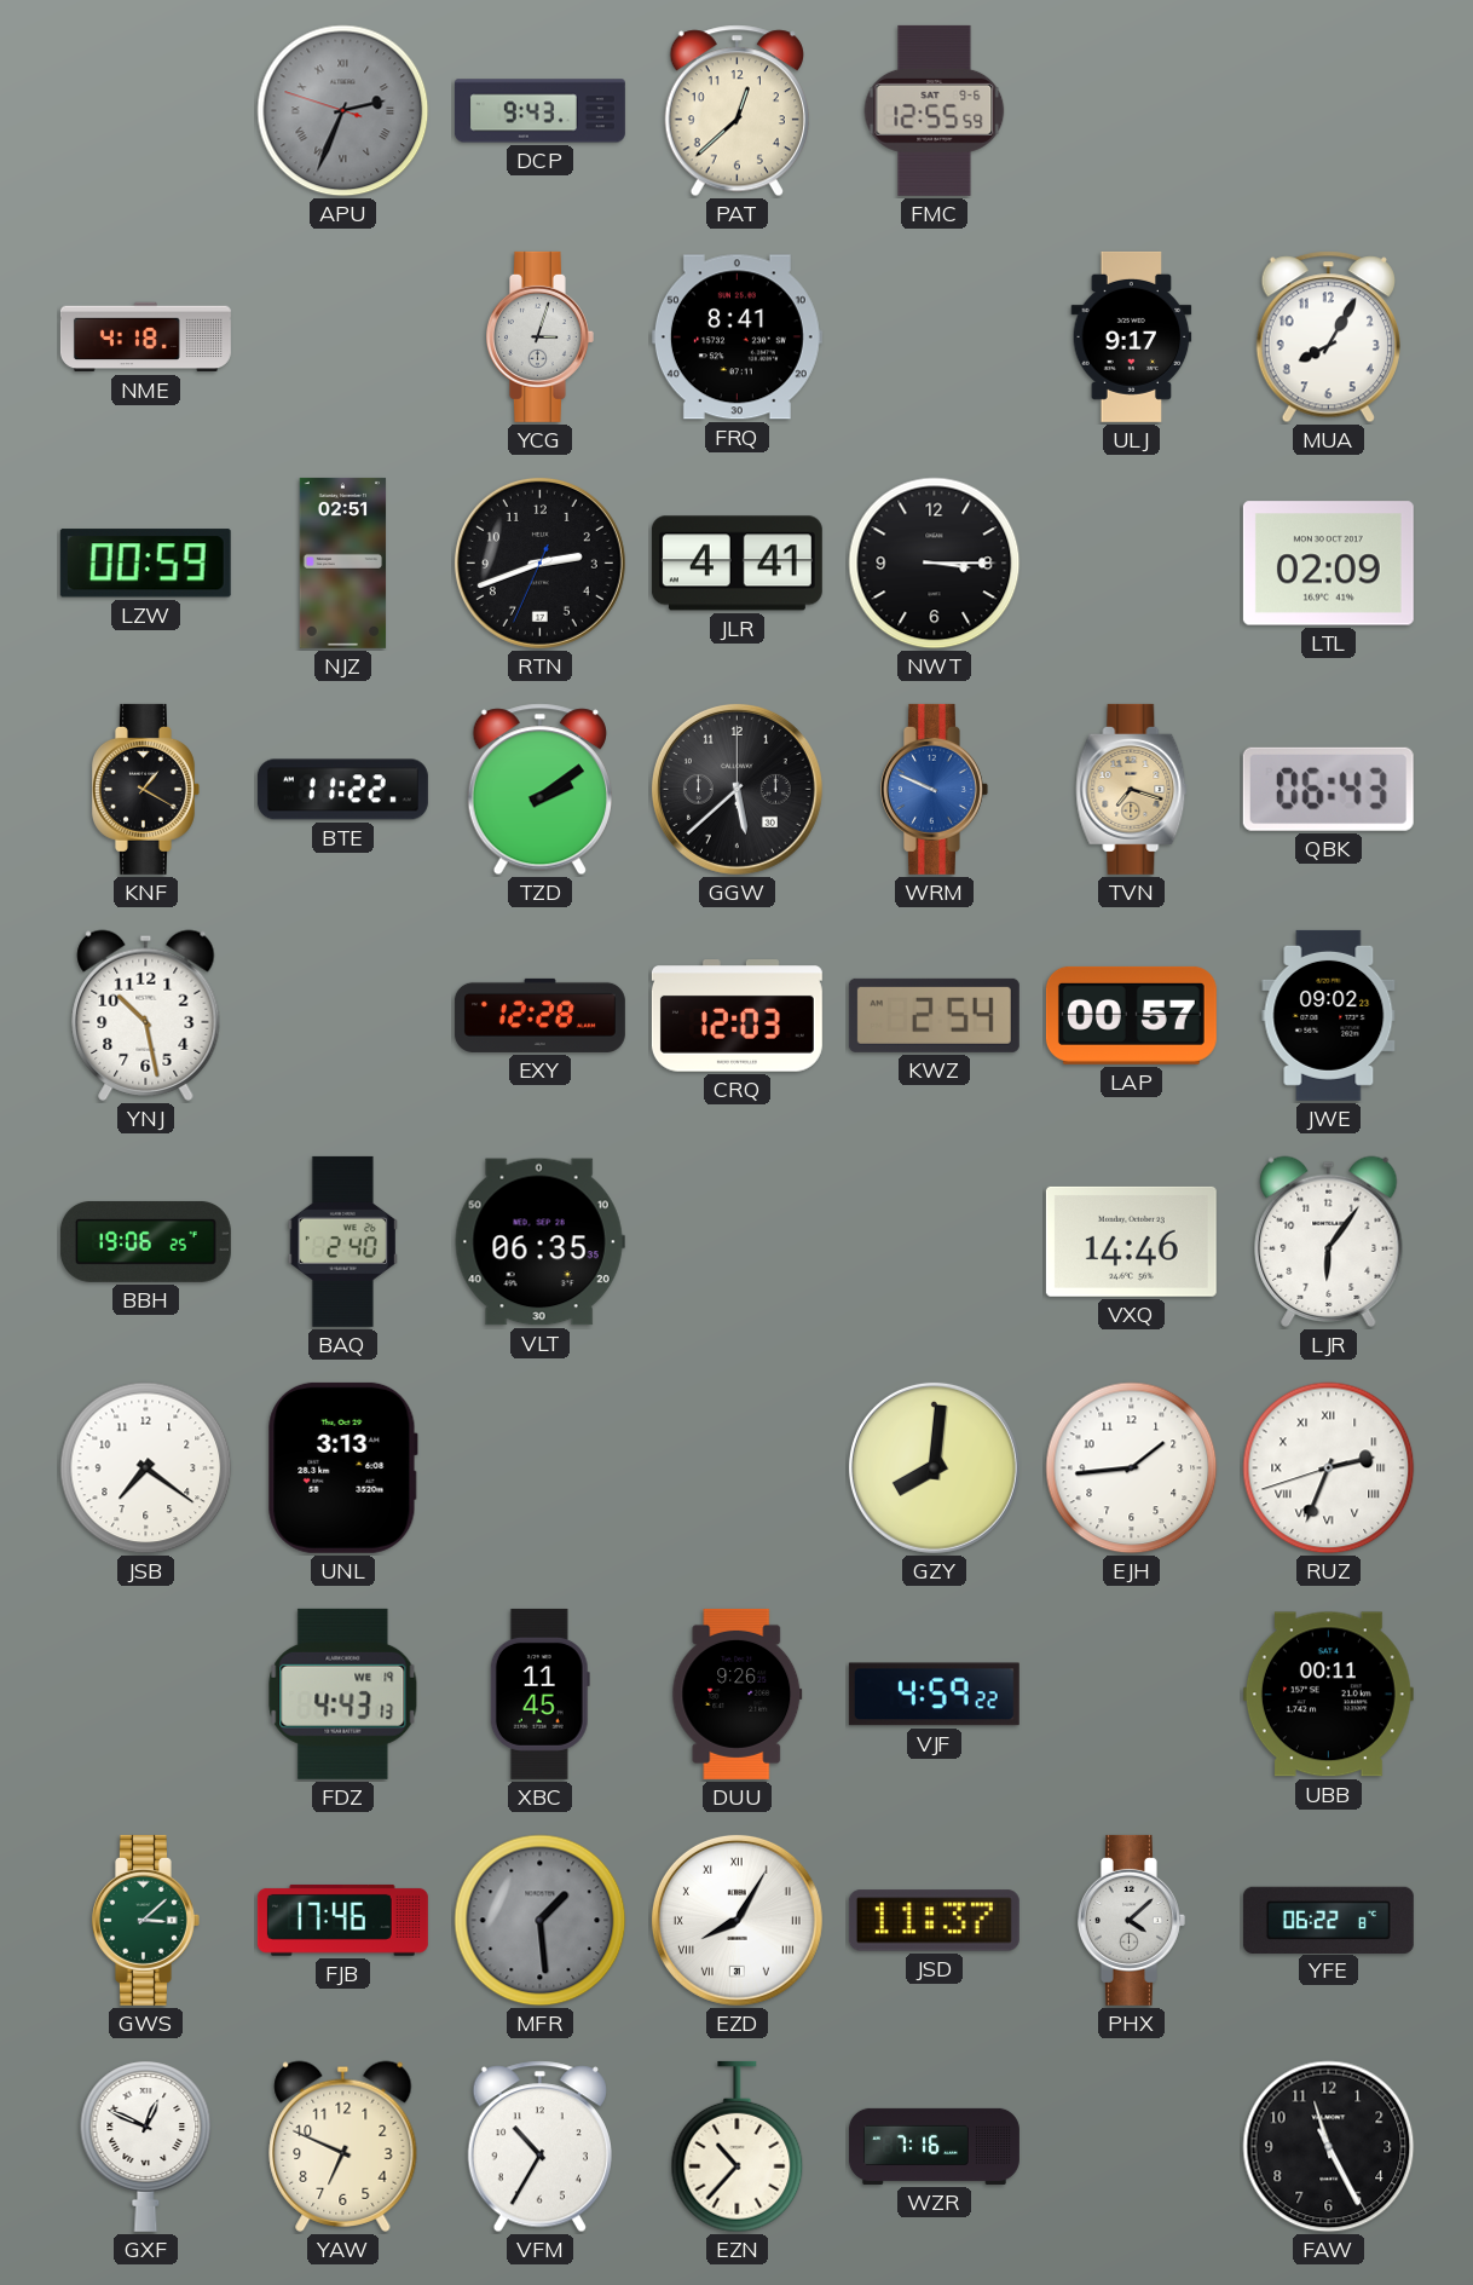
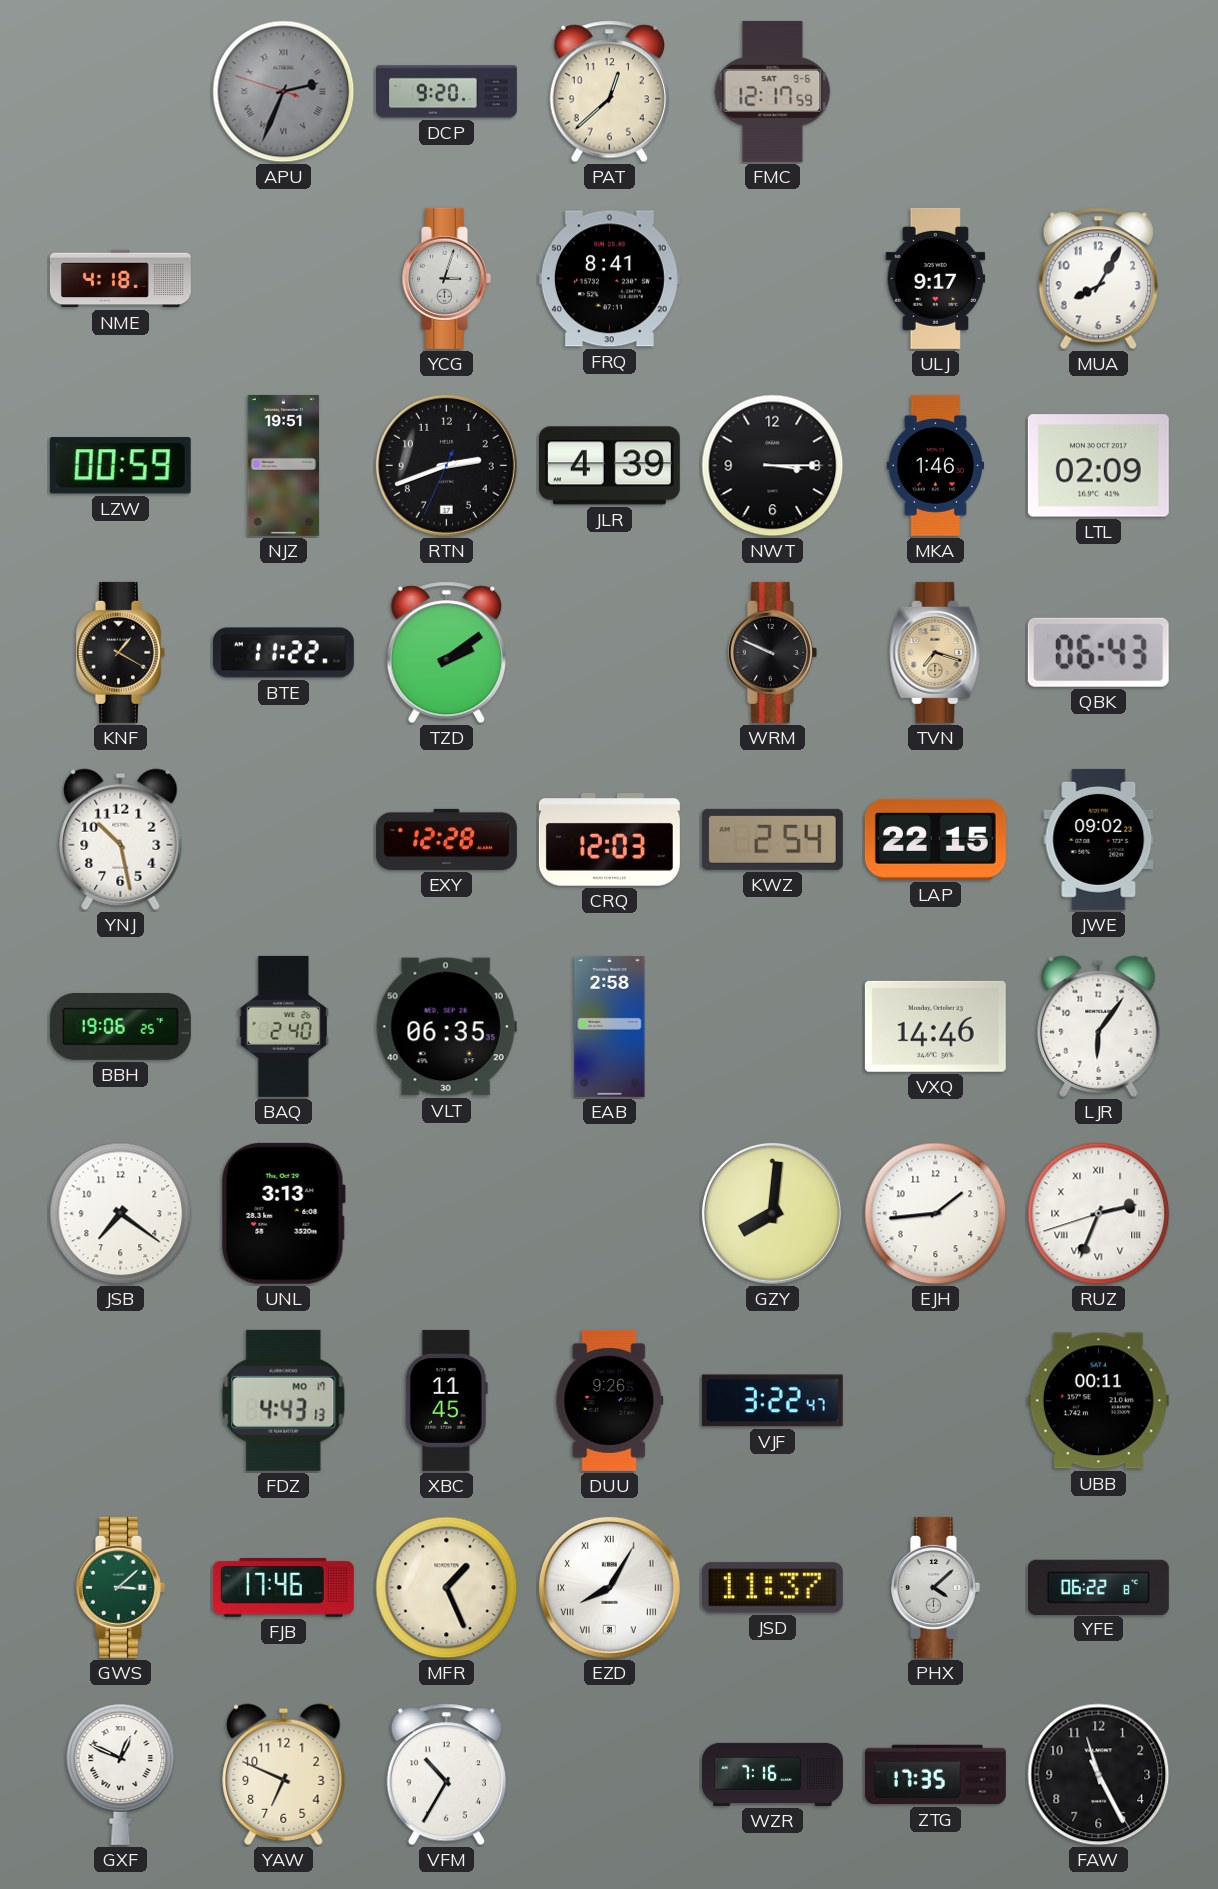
DCP: 9:43 -> 9:20
FMC: 12:55 -> 12:17
NJZ: 02:51 -> 19:51
JLR: 4:41 -> 4:39
MKA: none -> 1:46
GGW: 5:38 -> none
WRM dial: blue -> black
LAP: 00:57 -> 22:15
EAB: none -> 2:58
FDZ date: WE 19 -> MO 17
VJF: 4:59 -> 3:22
MFR: 1:29 -> 1:26
MFR dial: grey -> cream
EZN: 10:37 -> none
ZTG: none -> 17:35
